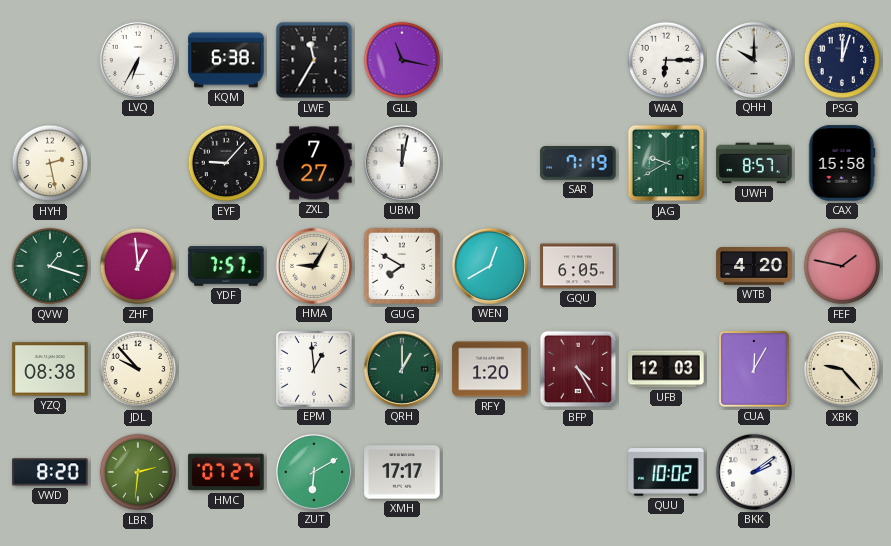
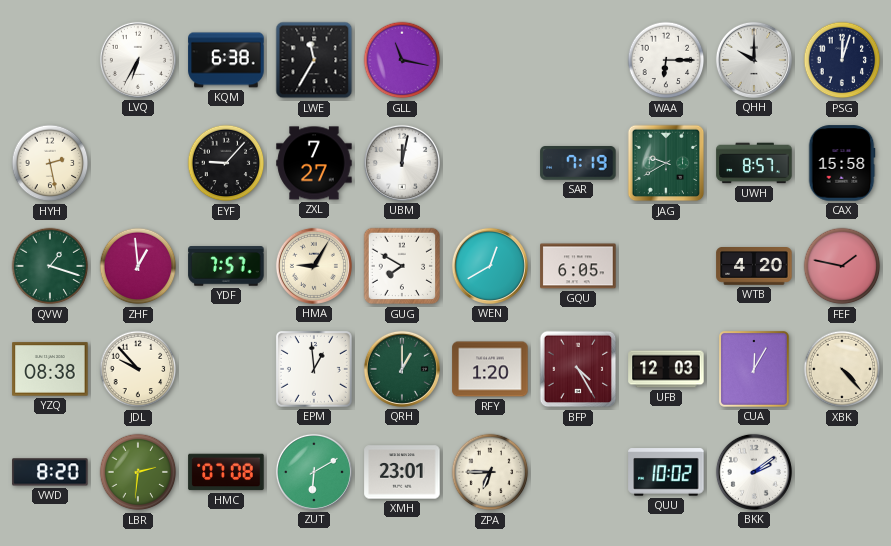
XBK: 9:23 -> 4:23
HMC: 07:27 -> 07:08
XMH: 17:17 -> 23:01
ZPA: none -> 6:45
